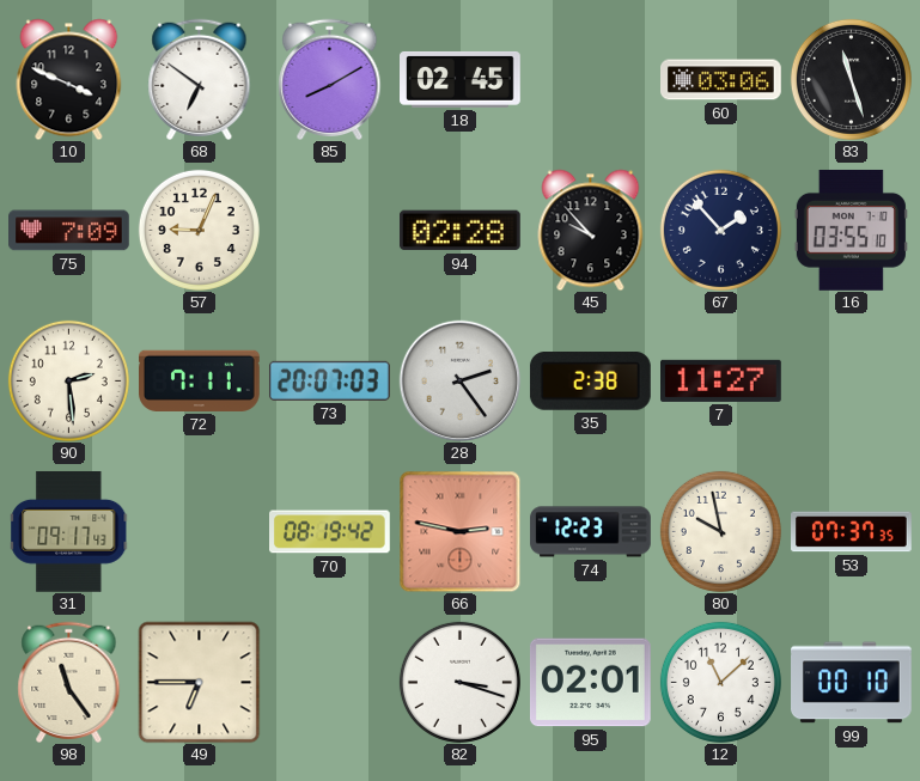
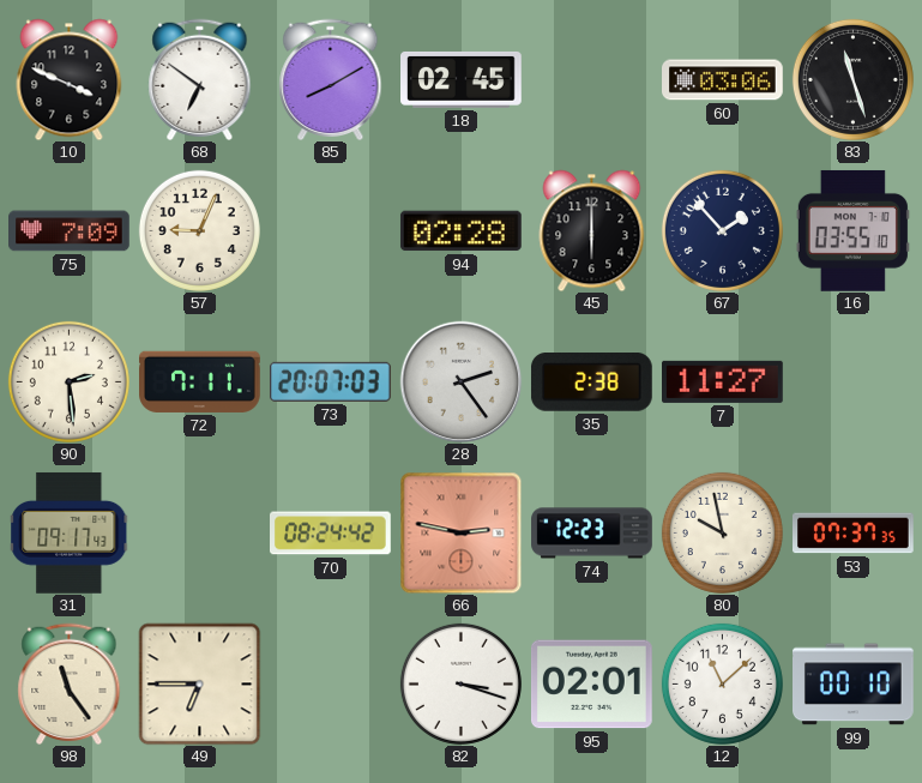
45: 9:53 -> 6:00
70: 08:19 -> 08:24
